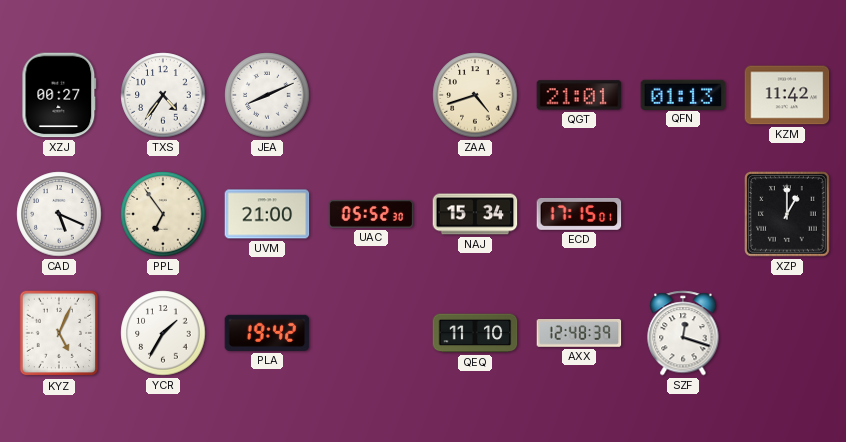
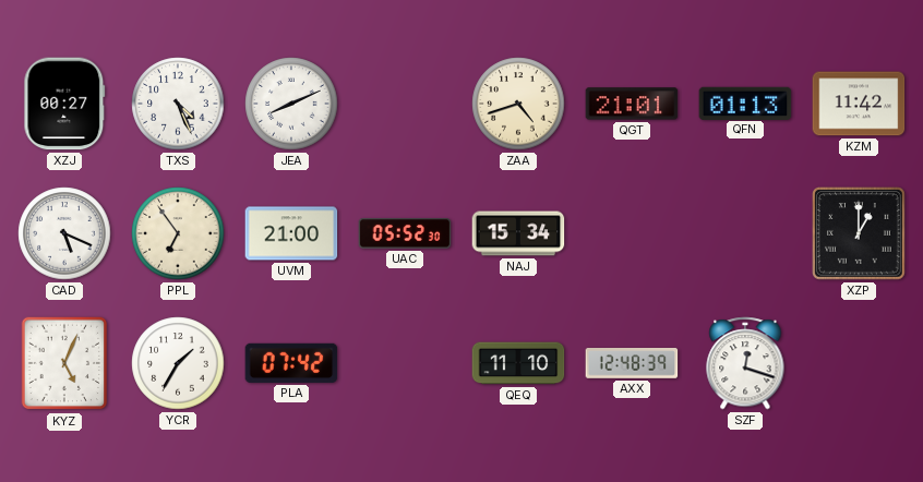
TXS: 4:36 -> 4:26
ECD: 17:15 -> none
PLA: 19:42 -> 07:42
